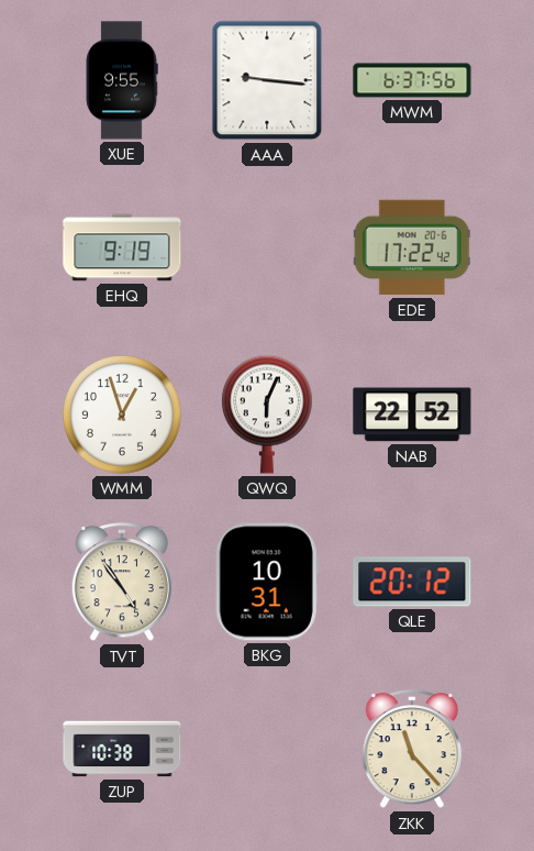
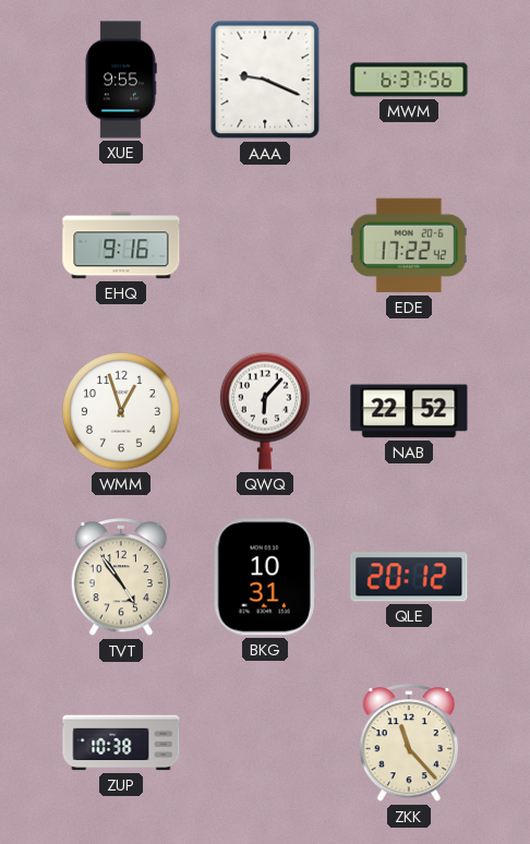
AAA: 9:16 -> 9:19
EHQ: 9:19 -> 9:16
QWQ: 6:04 -> 6:07
